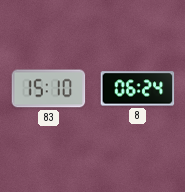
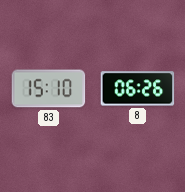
8: 06:24 -> 06:26
